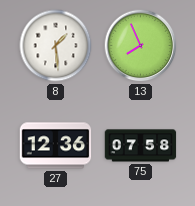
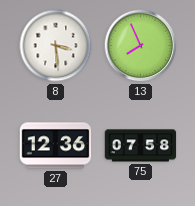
8: 1:29 -> 3:29
